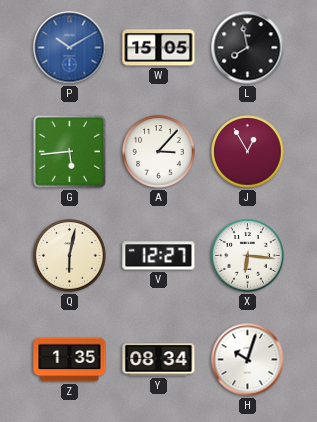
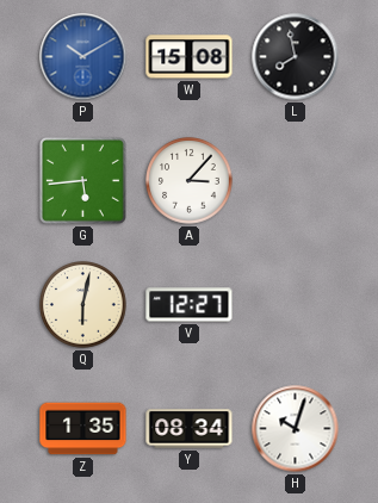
W: 15:05 -> 15:08
J: 12:55 -> none
X: 6:16 -> none
